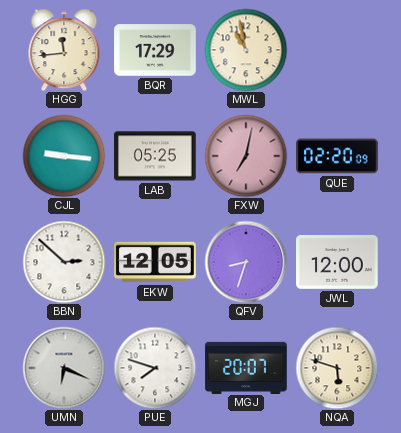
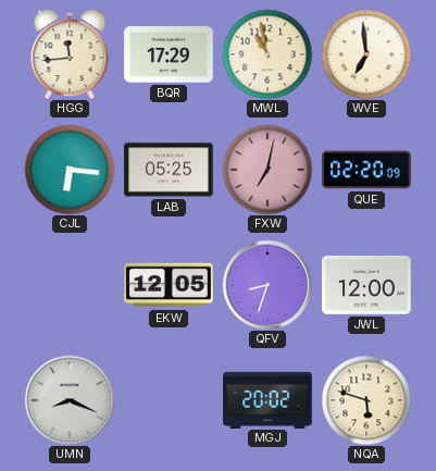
WVE: none -> 6:59
CJL: 9:16 -> 6:16
BBN: 2:52 -> none
UMN: 6:19 -> 8:19
PUE: 7:48 -> none
MGJ: 20:07 -> 20:02
